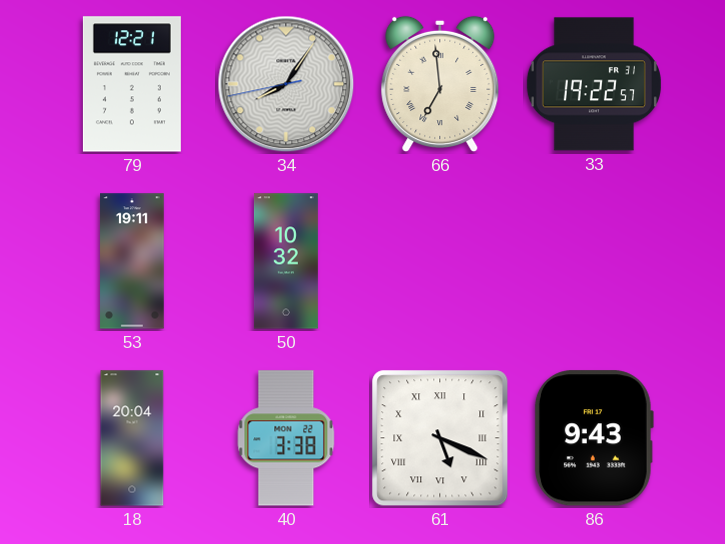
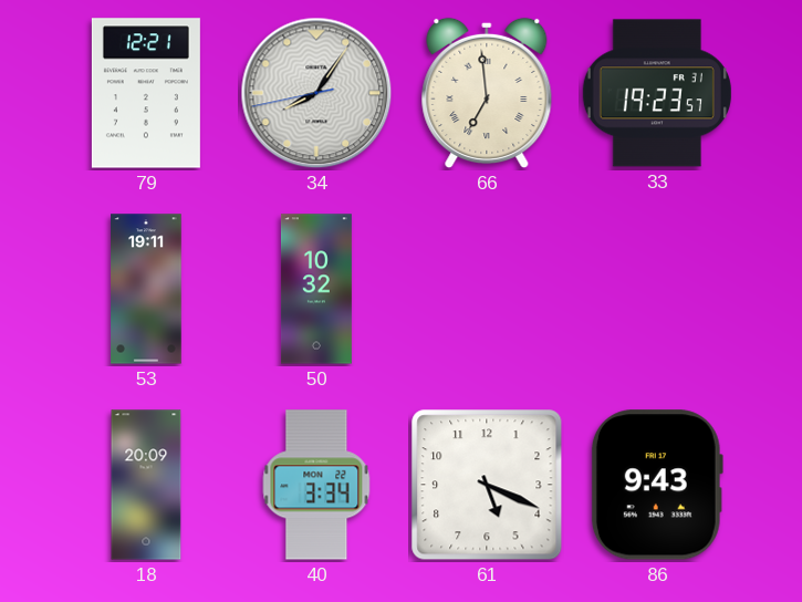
33: 19:22 -> 19:23
18: 20:04 -> 20:09
40: 3:38 -> 3:34
61 numerals: Roman -> Arabic
